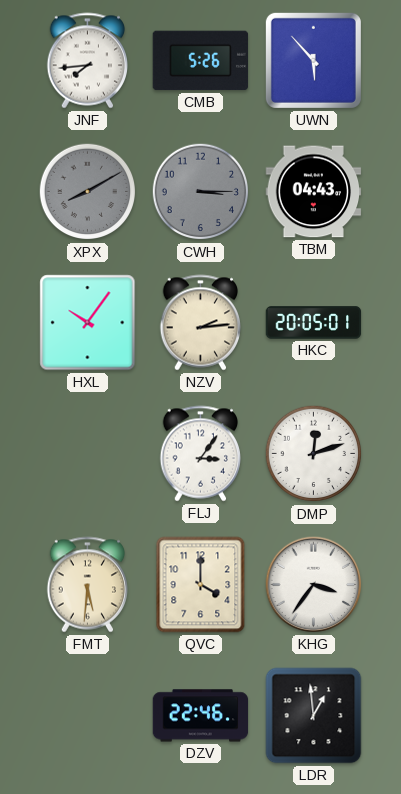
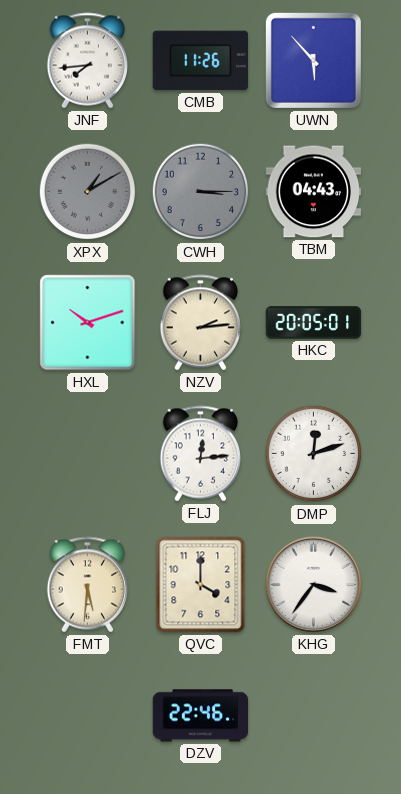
CMB: 5:26 -> 11:26
XPX: 8:10 -> 1:10
HXL: 10:06 -> 10:12
FLJ: 3:06 -> 12:14
LDR: 12:59 -> none
